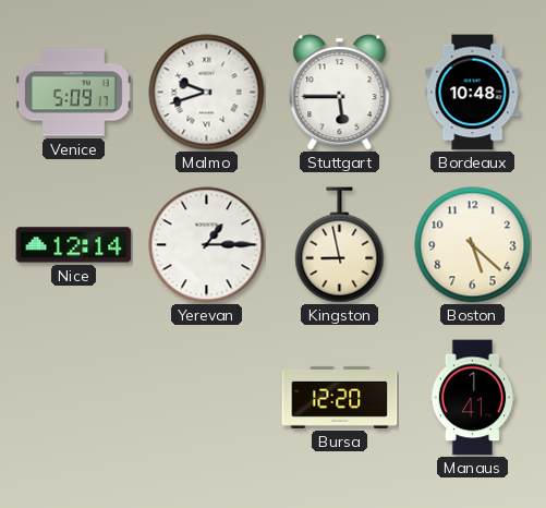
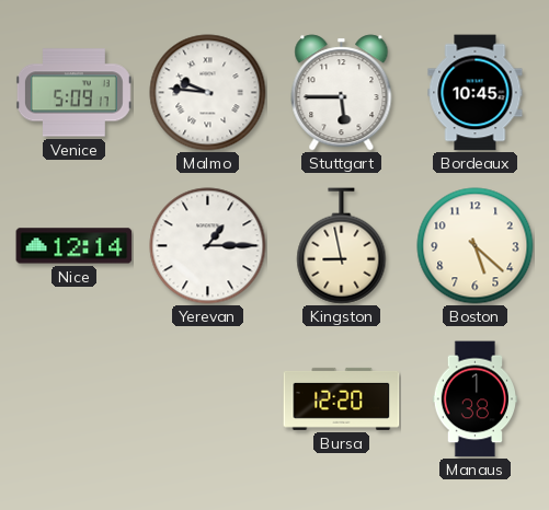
Malmo: 9:42 -> 9:46
Bordeaux: 10:48 -> 10:45
Manaus: 1:41 -> 1:38
